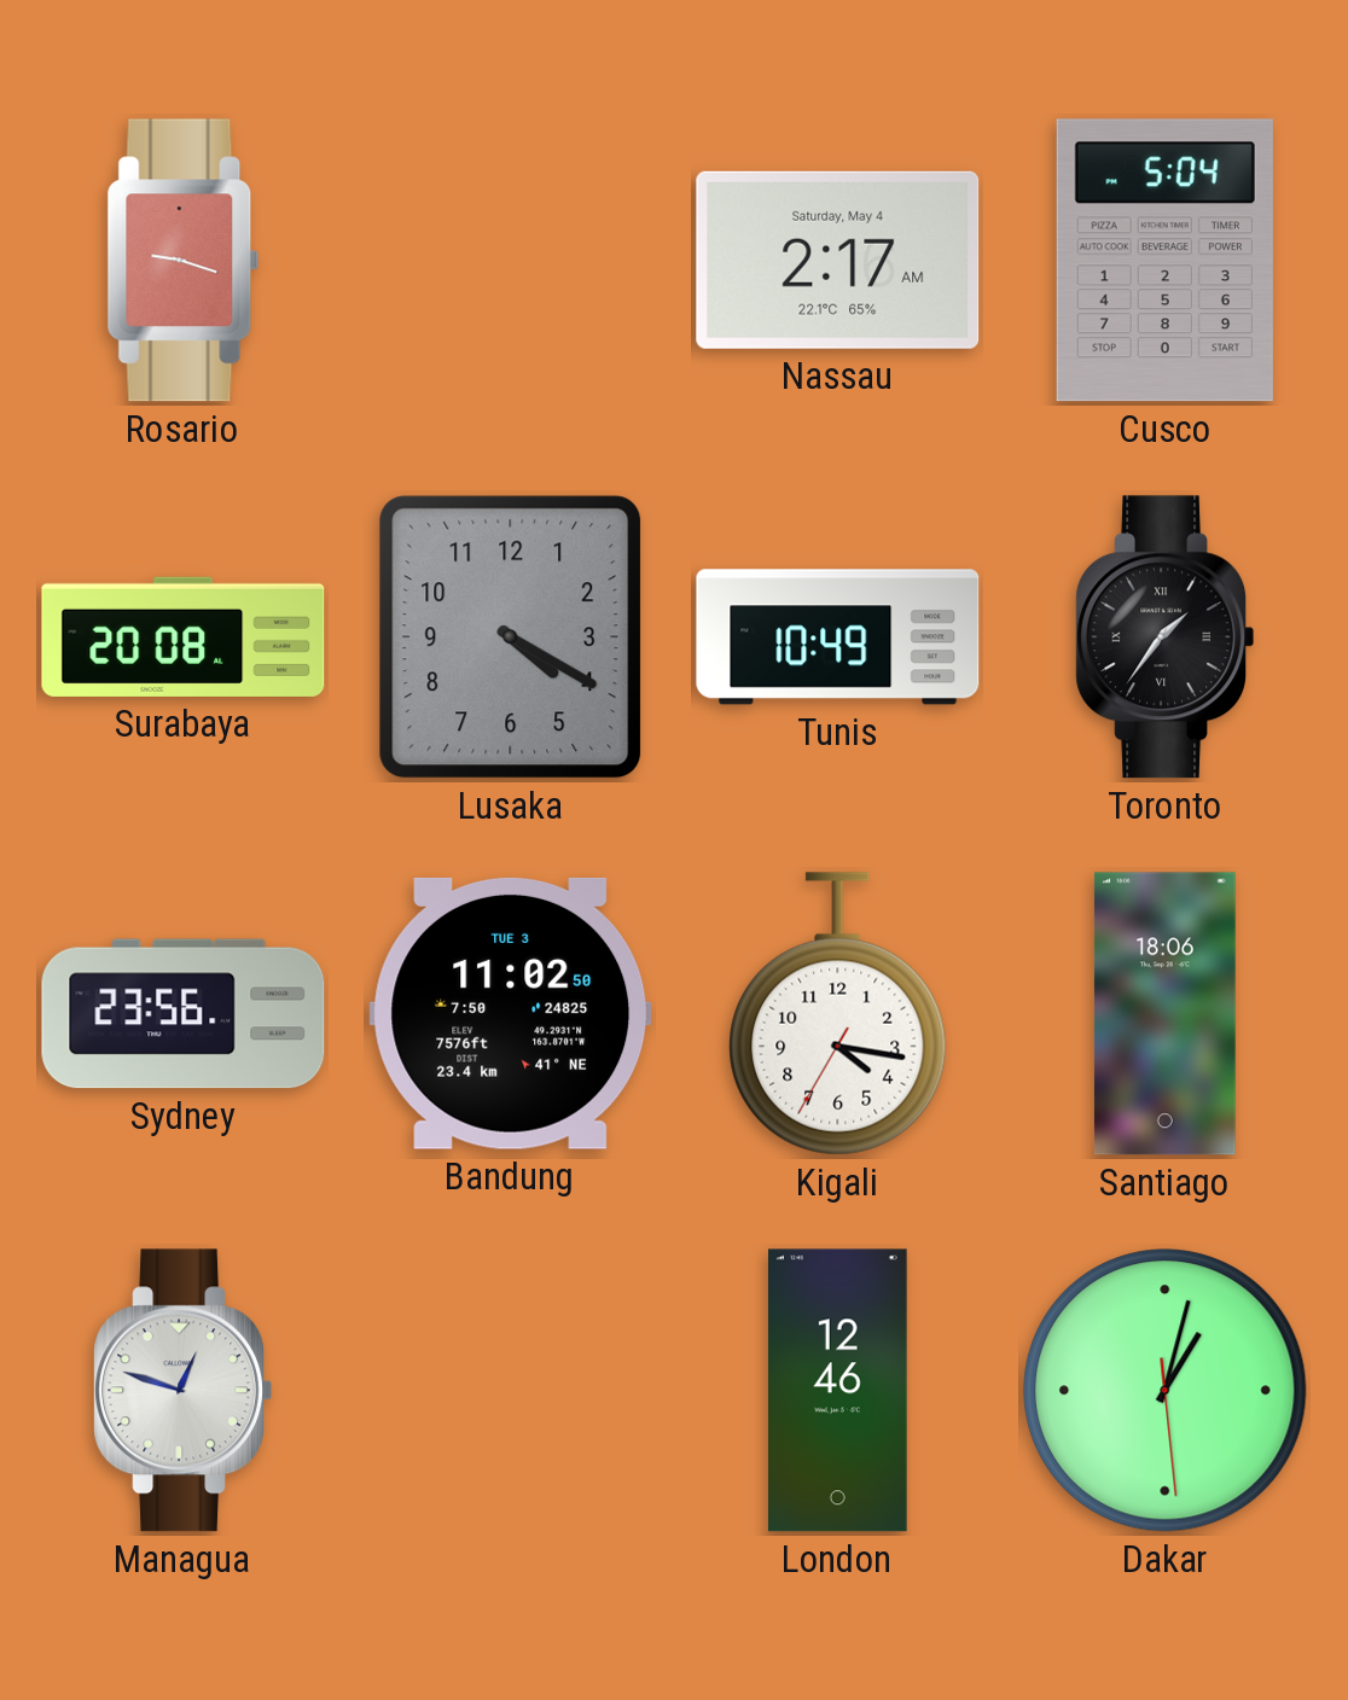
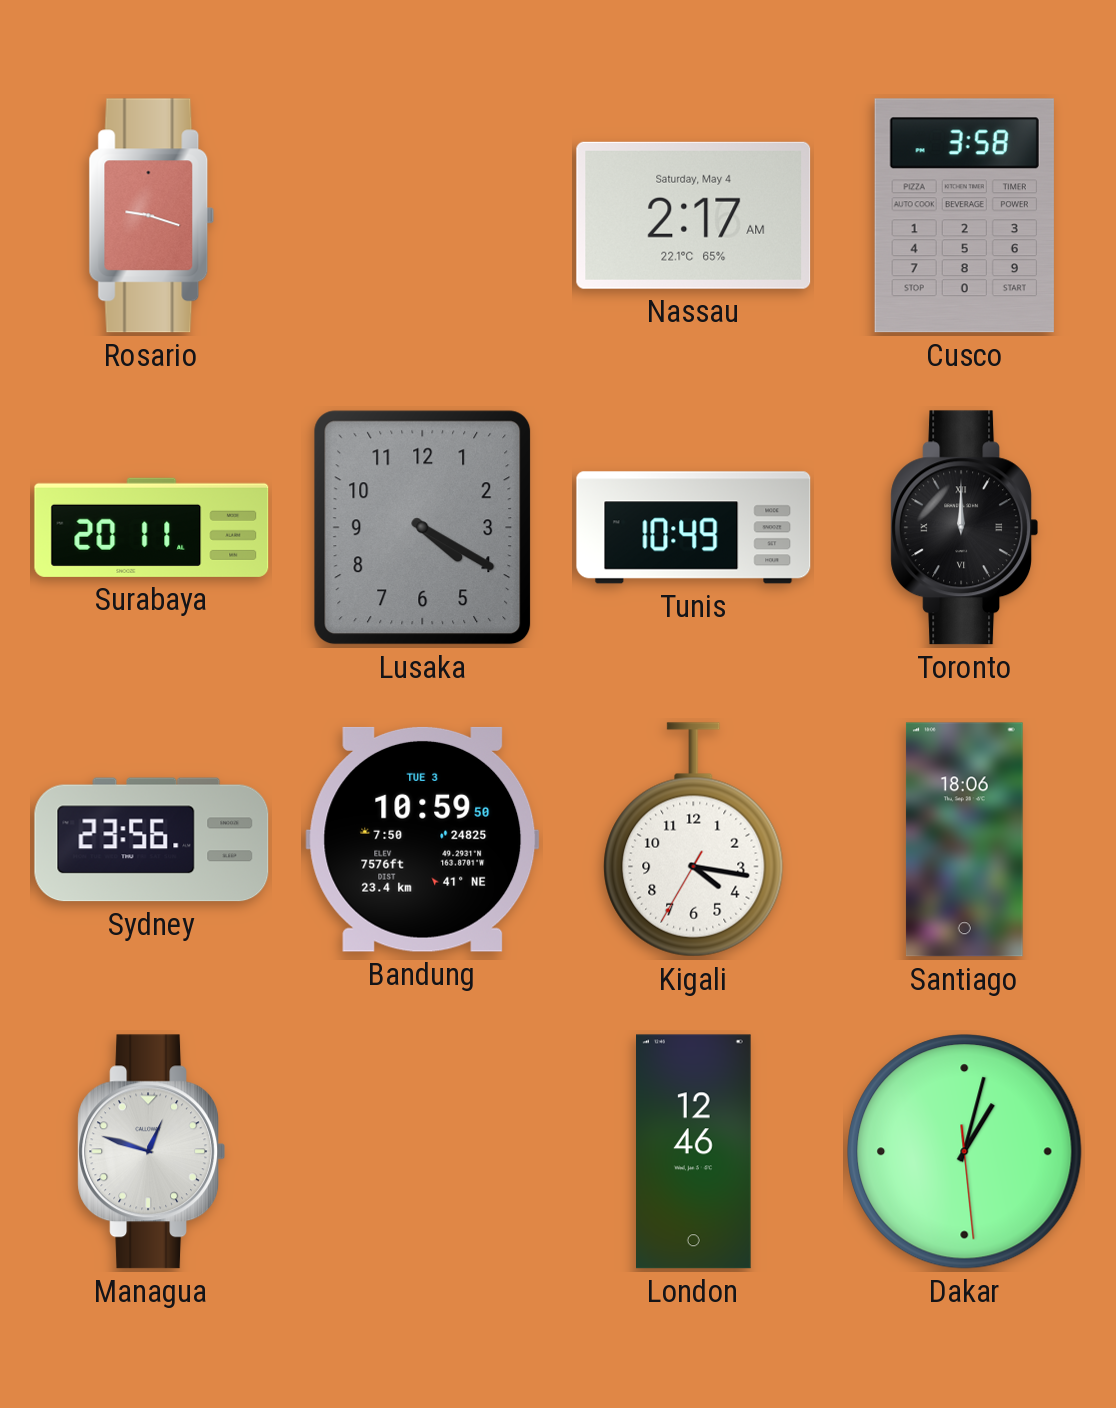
Cusco: 5:04 -> 3:58
Surabaya: 20:08 -> 20:11
Toronto: 1:36 -> 12:00
Bandung: 11:02 -> 10:59
